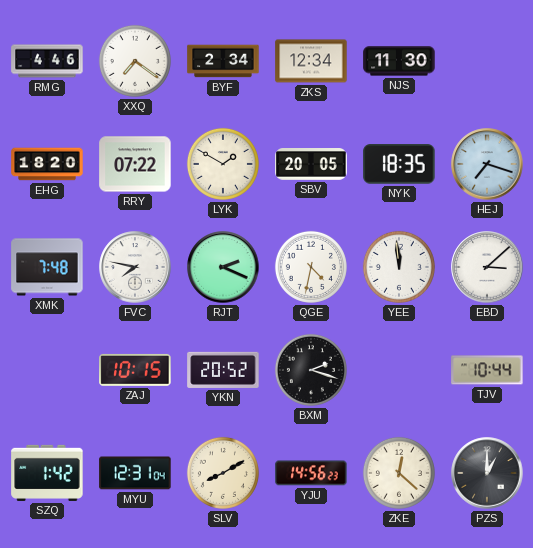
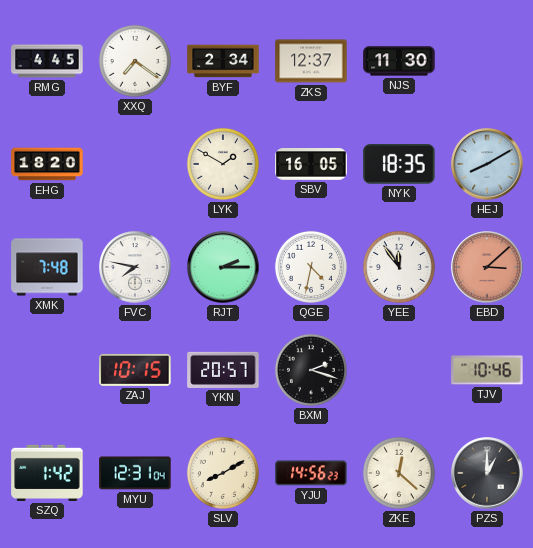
RMG: 4:46 -> 4:45
ZKS: 12:34 -> 12:37
RRY: 07:22 -> none
SBV: 20:05 -> 16:05
HEJ: 7:18 -> 8:10
RJT: 2:19 -> 2:15
YEE: 11:59 -> 11:54
EBD dial: white -> salmon
YKN: 20:52 -> 20:57
TJV: 10:44 -> 10:46
